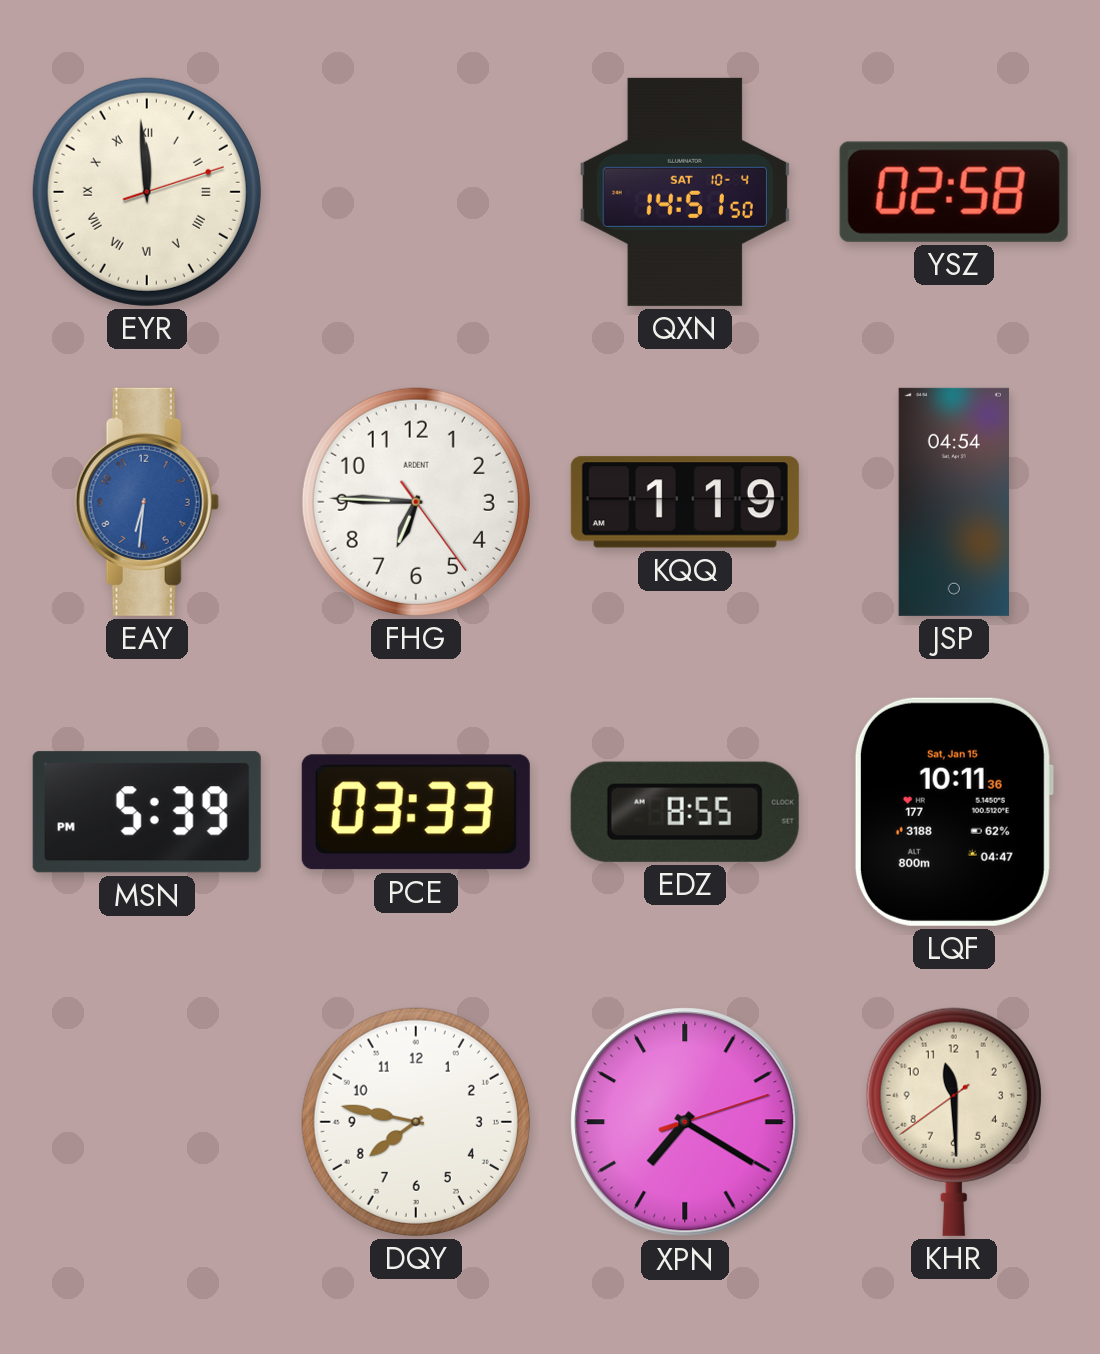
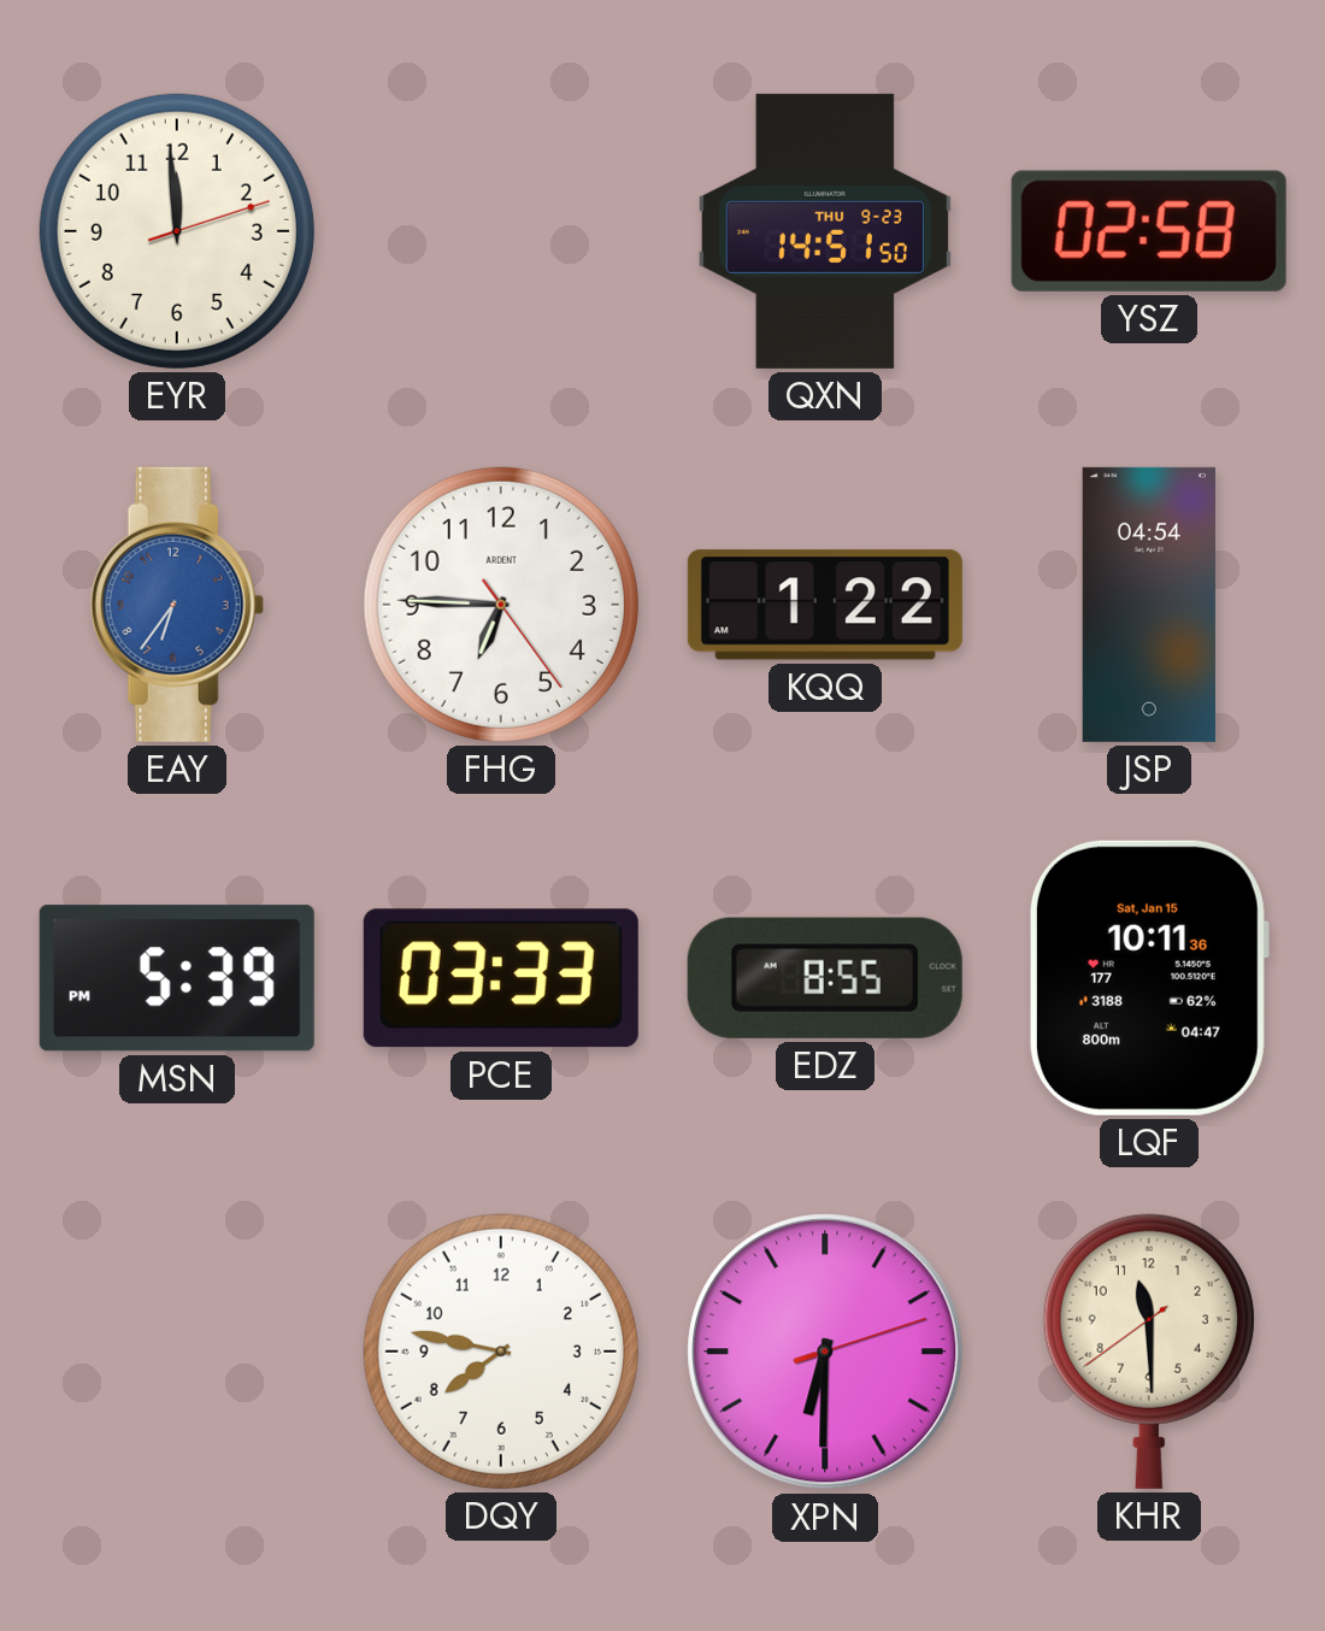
EYR numerals: Roman -> Arabic
QXN date: SAT 10-4 -> THU 9-23
EAY: 6:31 -> 6:36
KQQ: 1:19 -> 1:22
XPN: 7:20 -> 6:30
